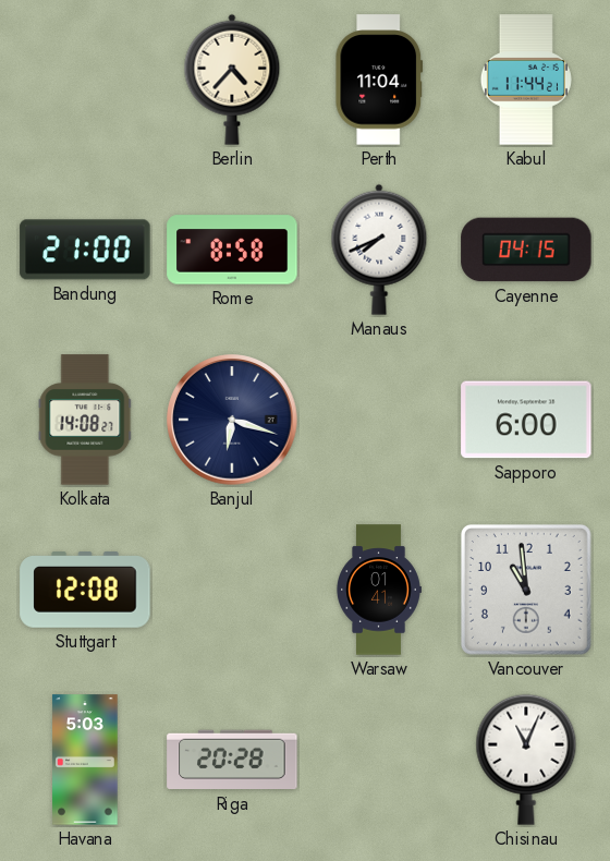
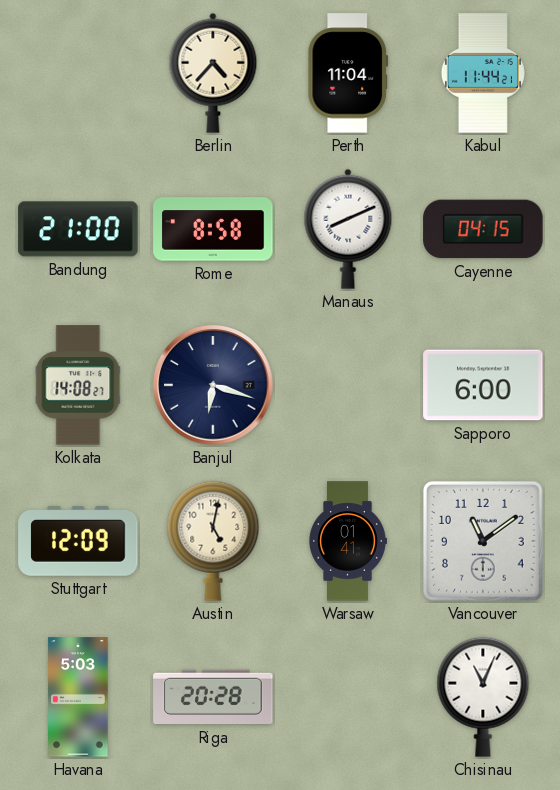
Manaus: 7:41 -> 8:11
Stuttgart: 12:08 -> 12:09
Austin: none -> 5:02
Vancouver: 10:59 -> 11:09
